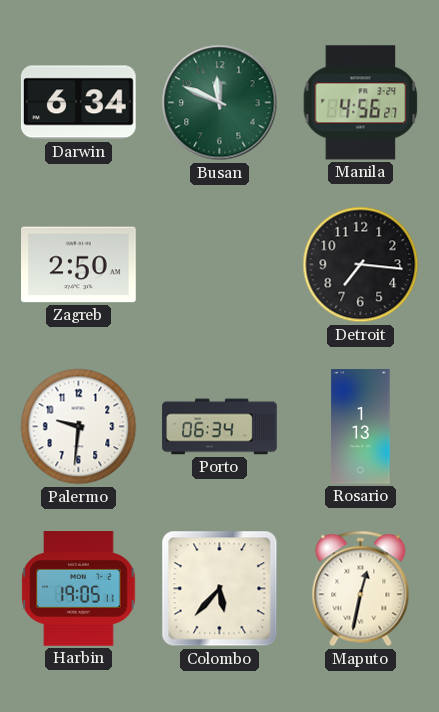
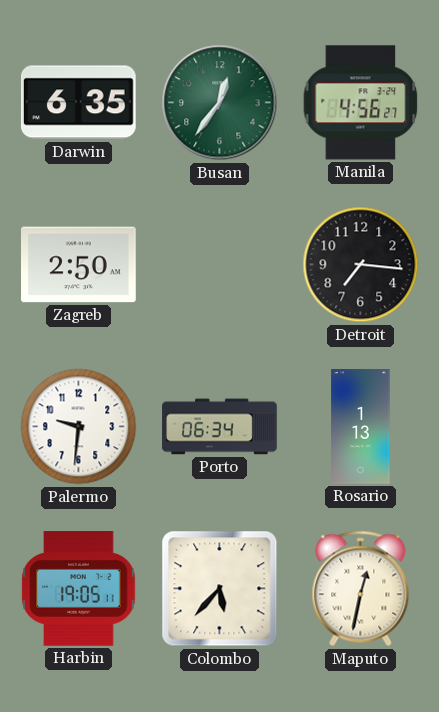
Darwin: 6:34 -> 6:35
Busan: 11:49 -> 12:36
